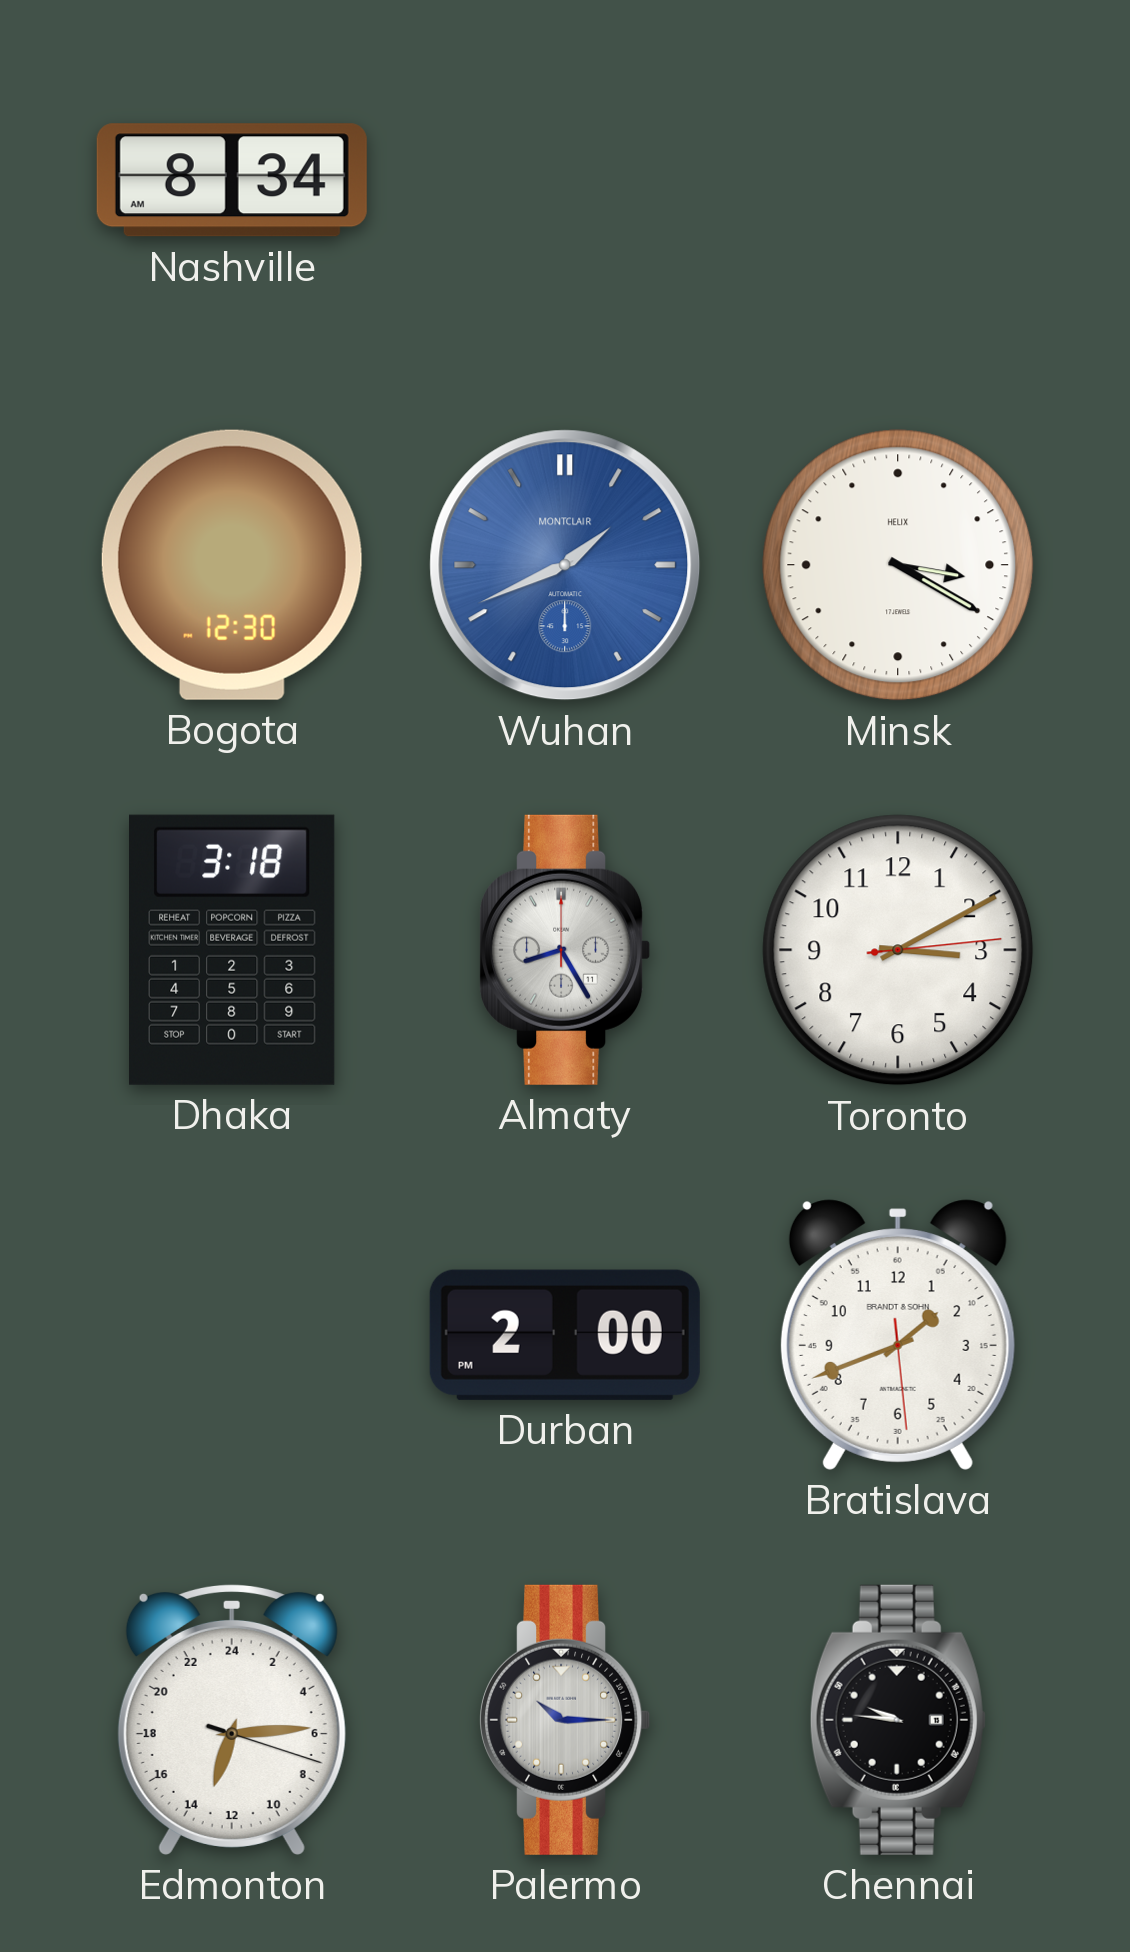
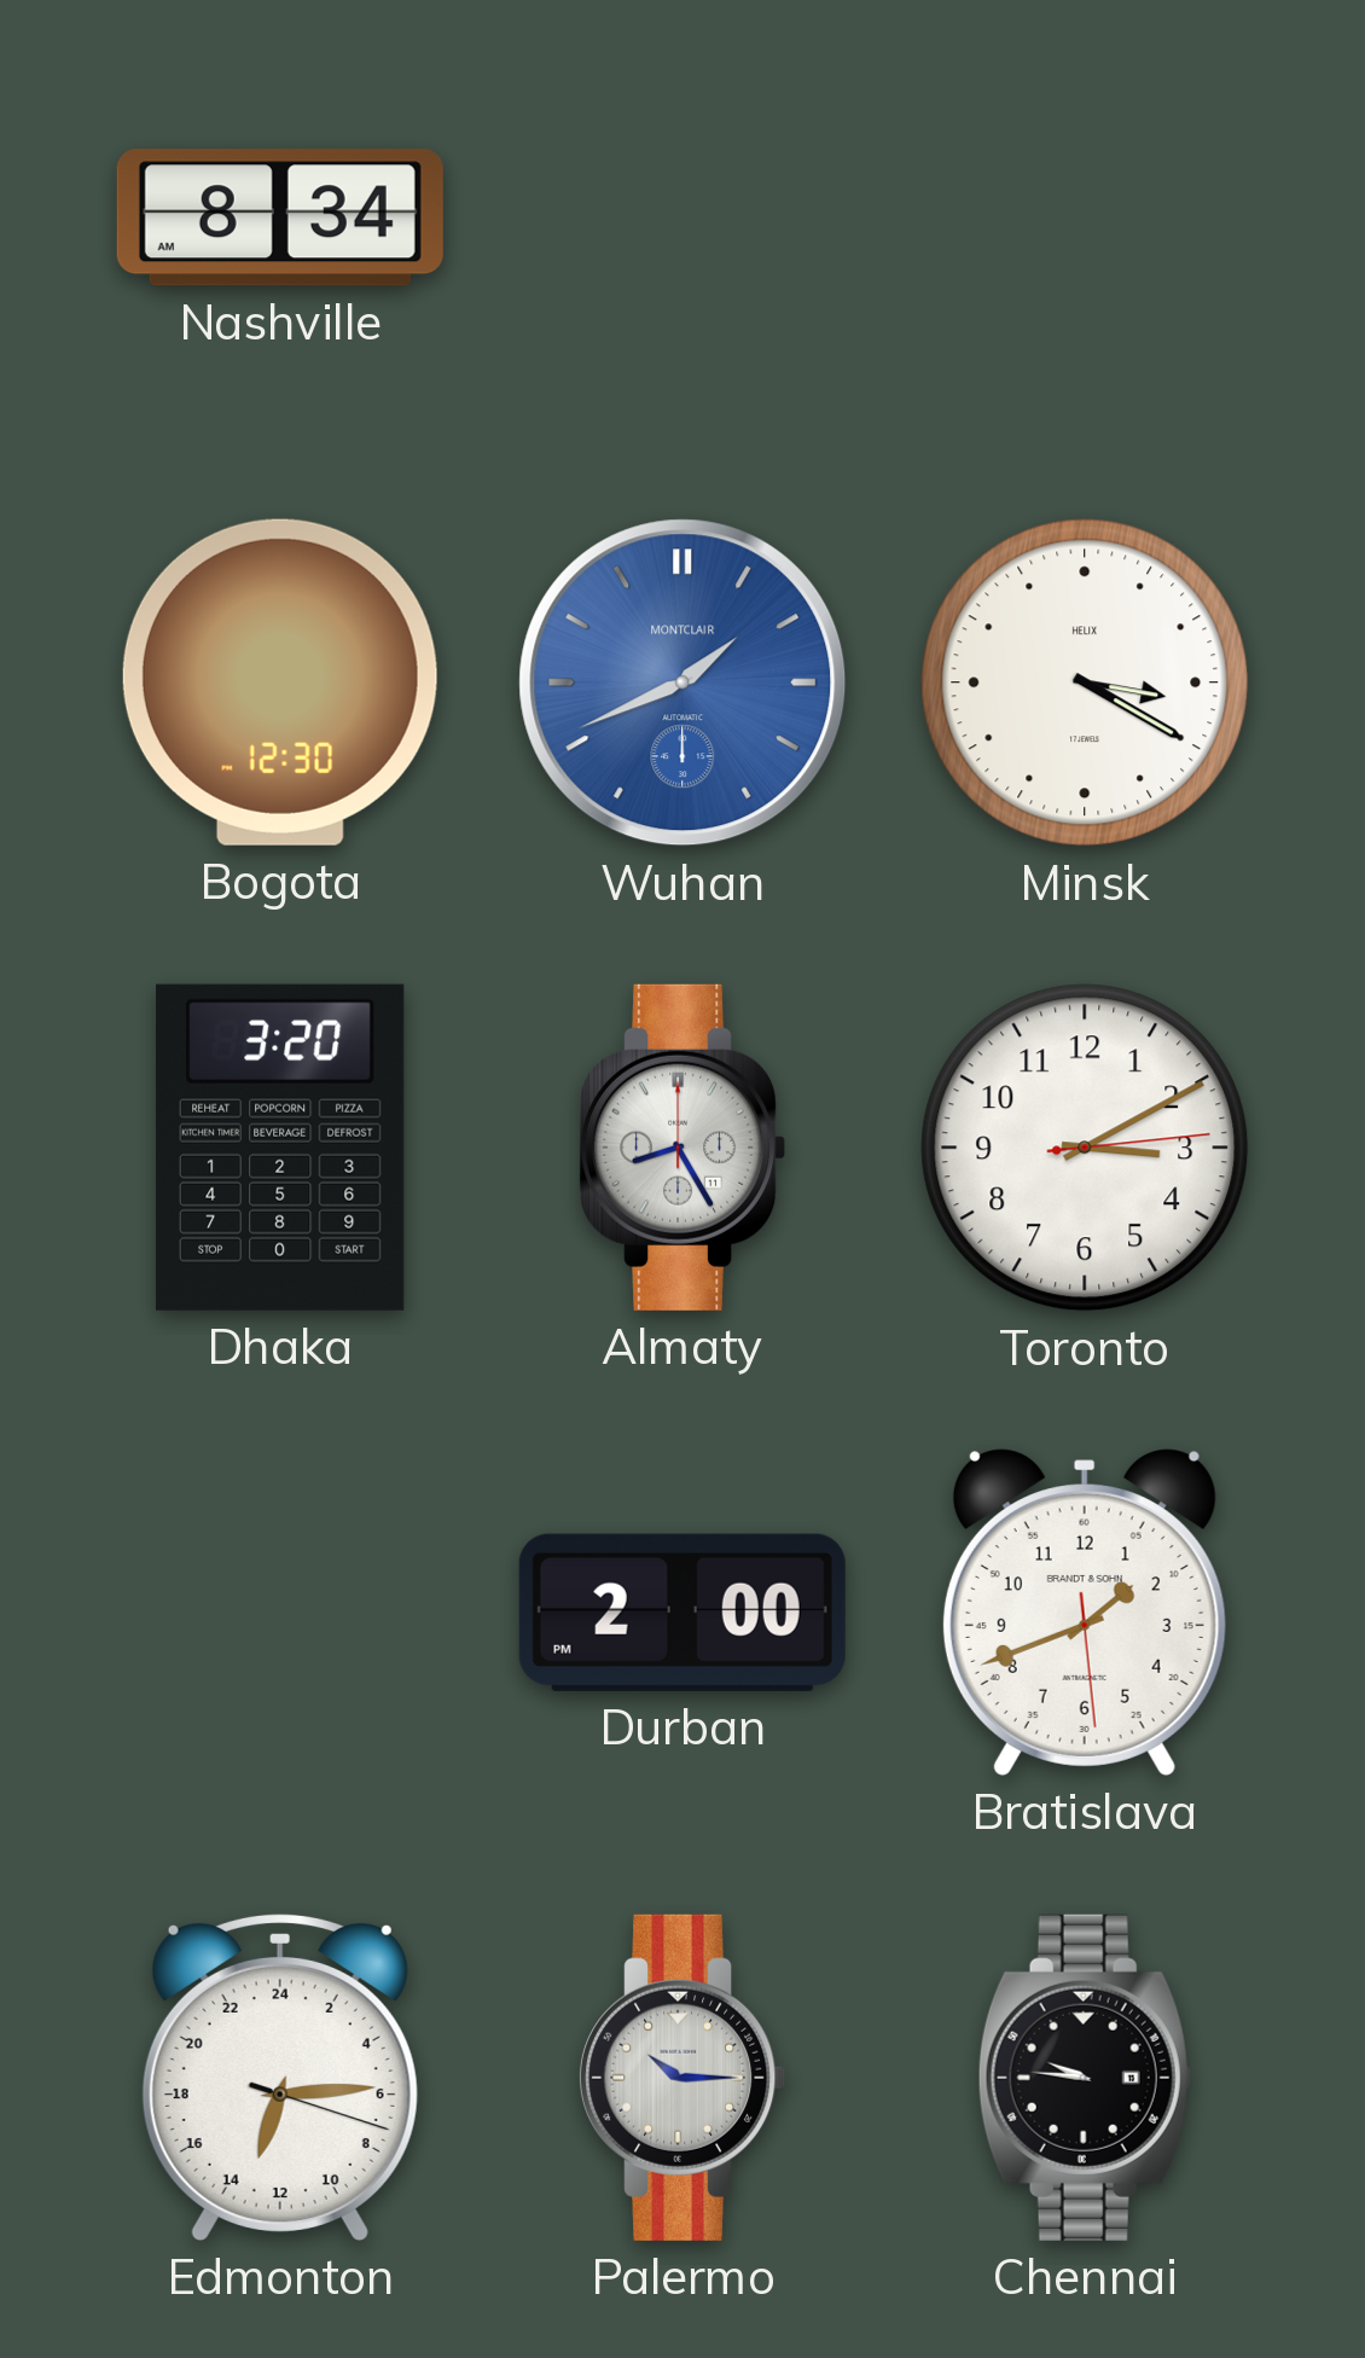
Dhaka: 3:18 -> 3:20
